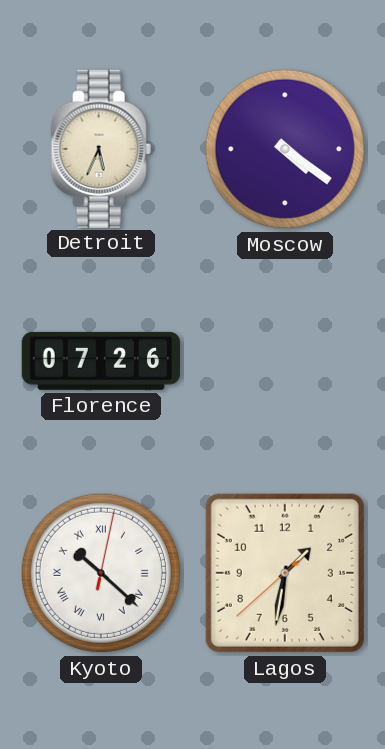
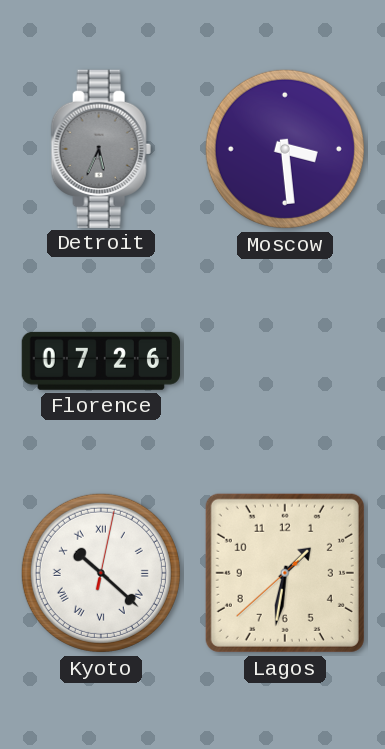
Detroit dial: cream -> grey
Moscow: 4:21 -> 3:29
